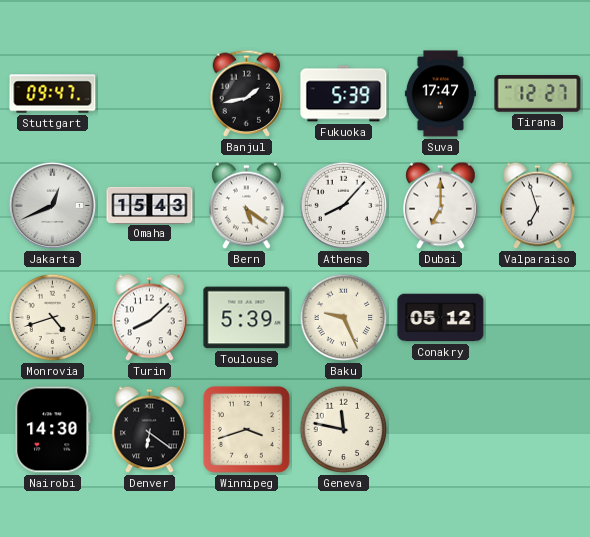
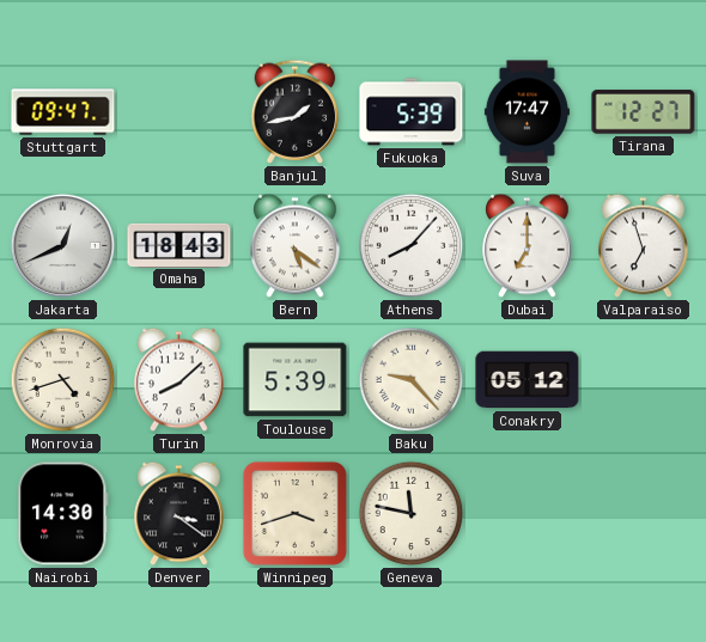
Omaha: 15:43 -> 18:43
Baku: 9:26 -> 9:23
Denver: 6:21 -> 3:21
